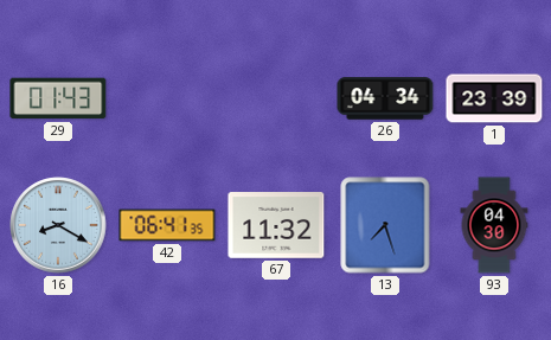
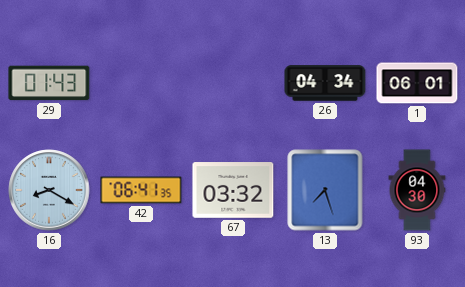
1: 23:39 -> 06:01
67: 11:32 -> 03:32
